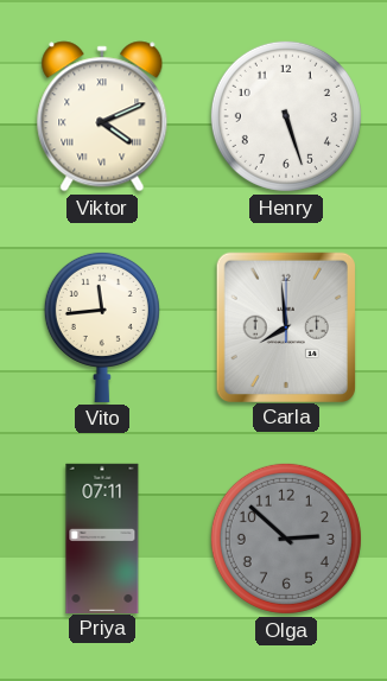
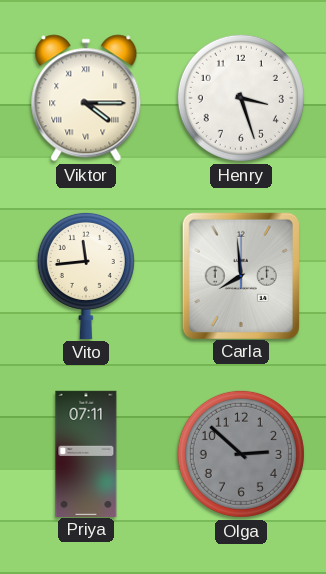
Viktor: 4:11 -> 4:15
Henry: 5:27 -> 3:27
